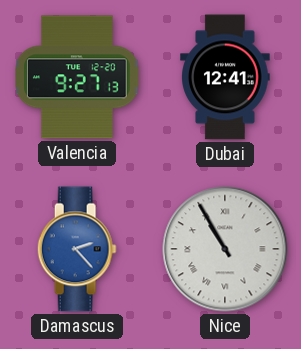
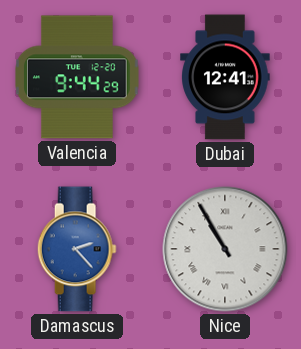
Valencia: 9:27 -> 9:44
